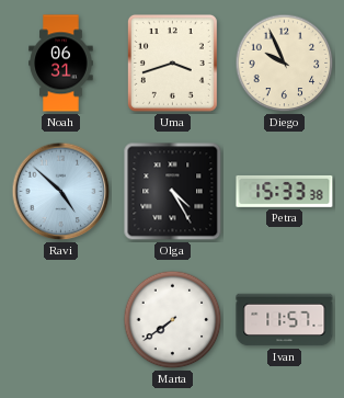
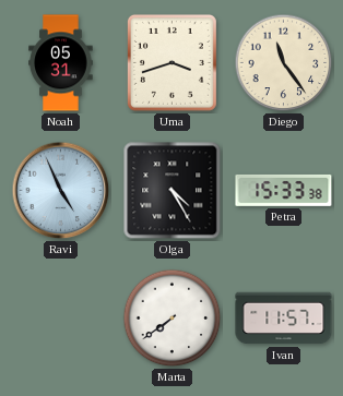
Noah: 06:31 -> 05:31
Diego: 9:56 -> 11:24
Ravi: 4:52 -> 4:56
